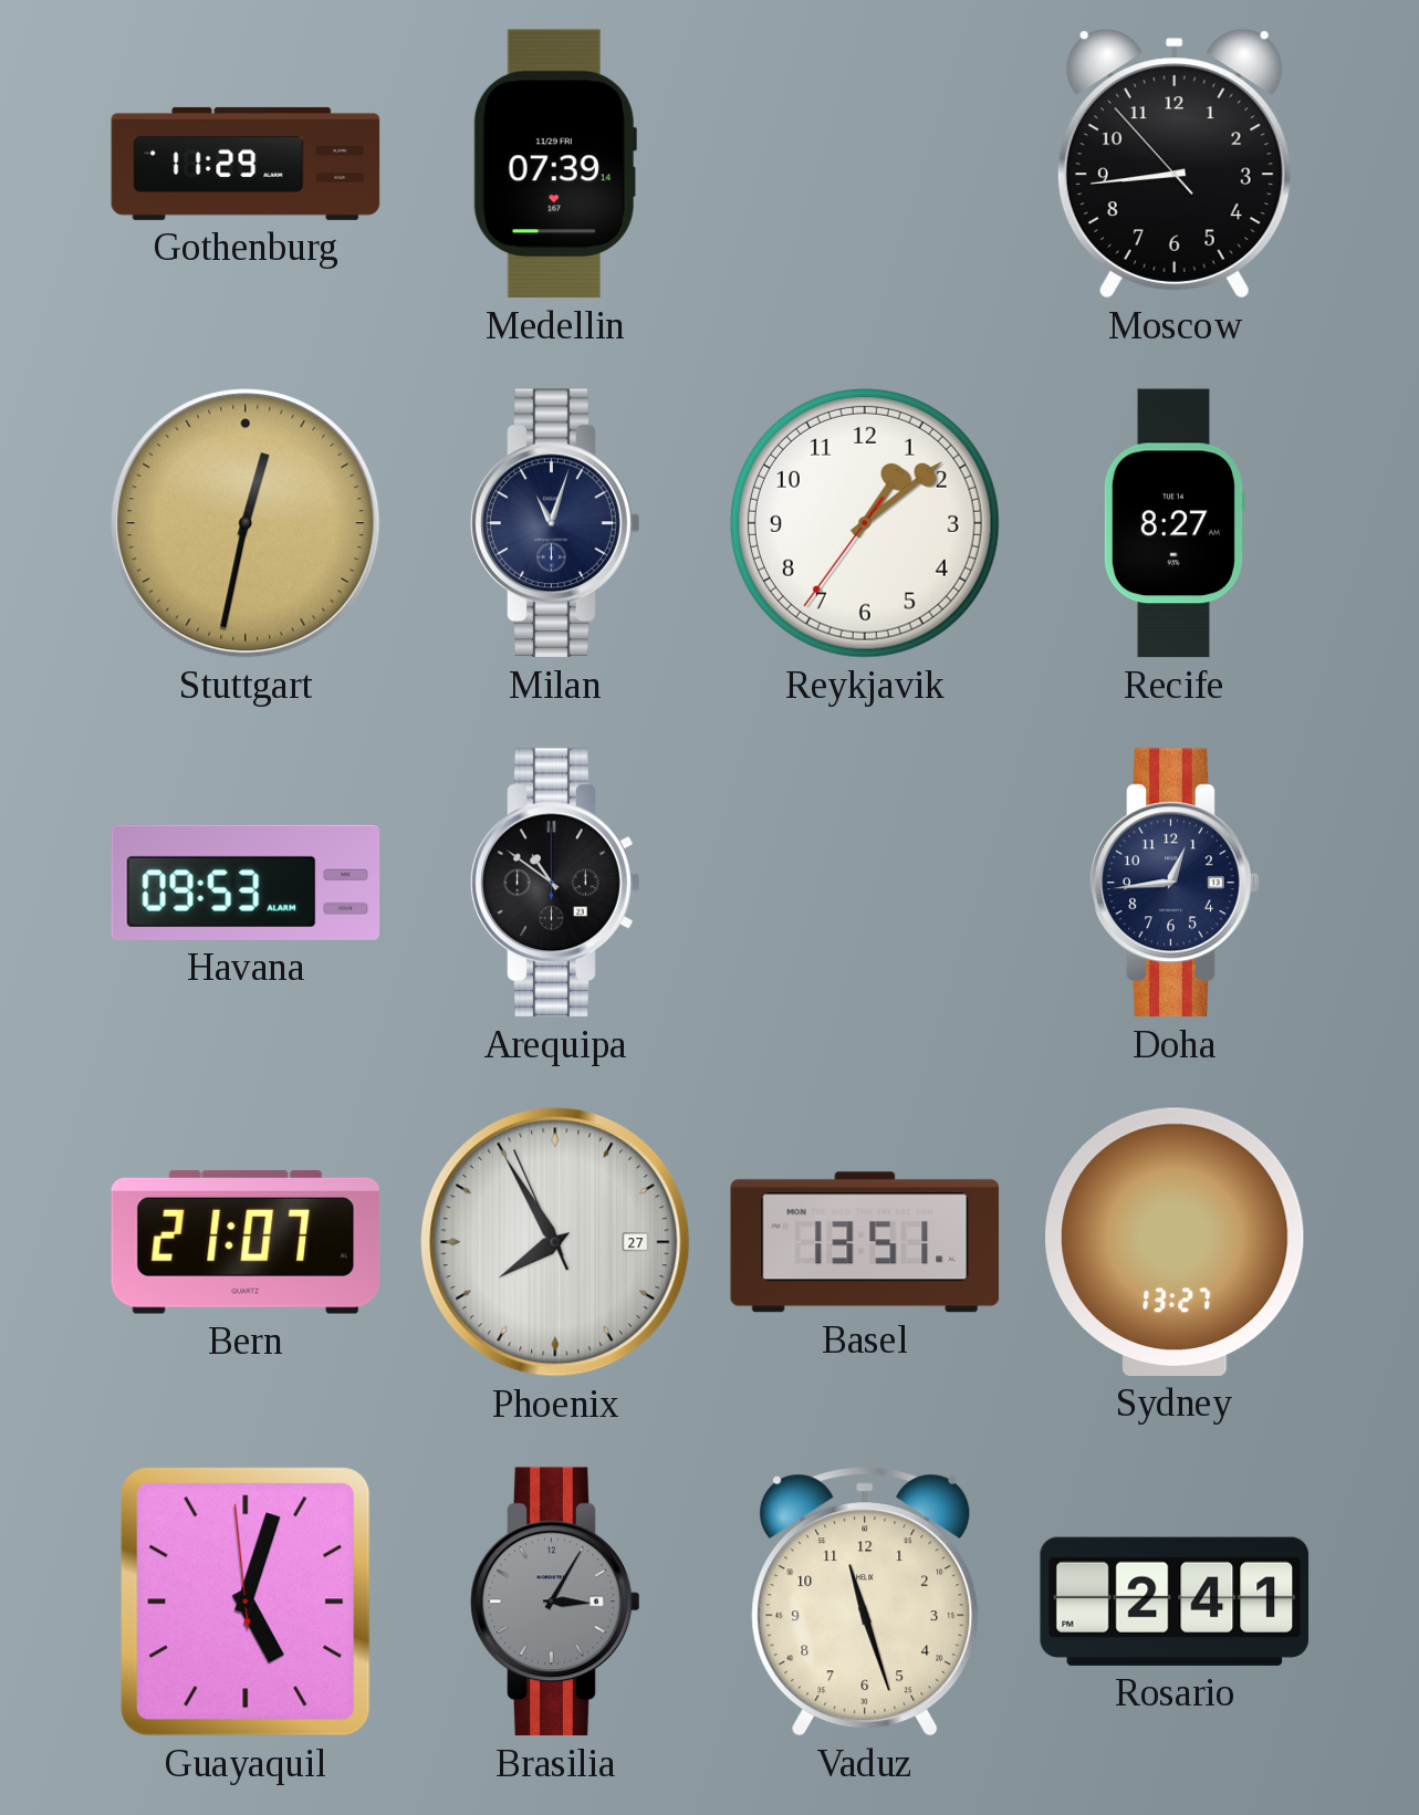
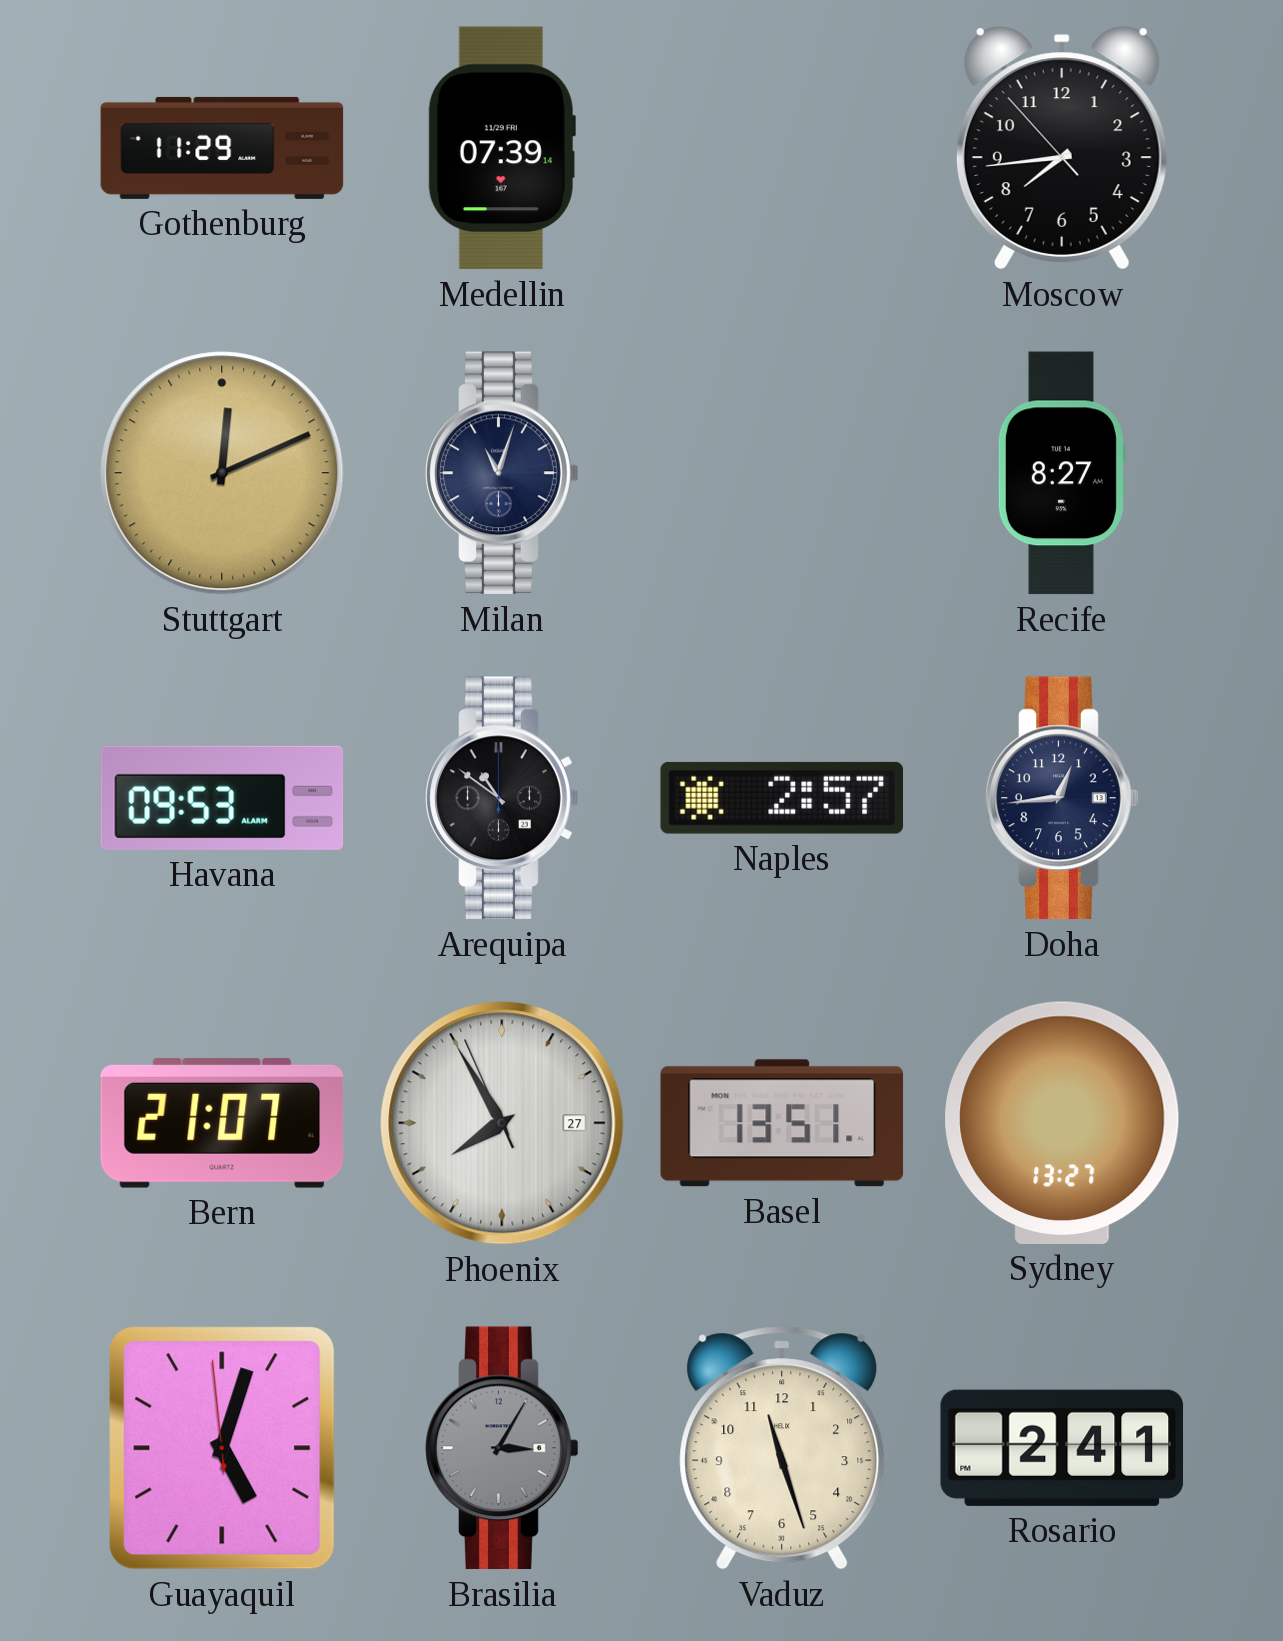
Moscow: 8:43 -> 7:43
Stuttgart: 12:32 -> 12:11
Reykjavik: 1:08 -> none
Naples: none -> 2:57
